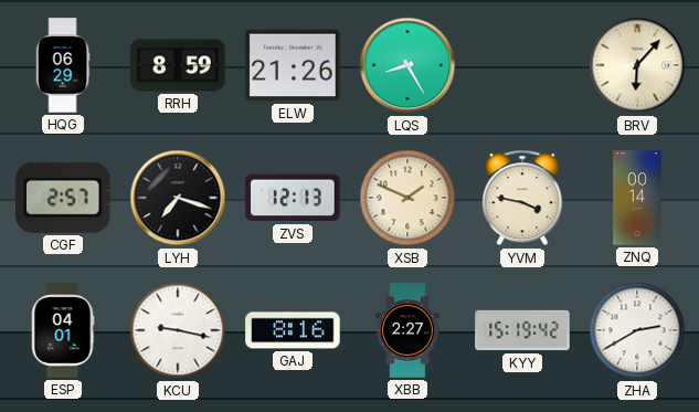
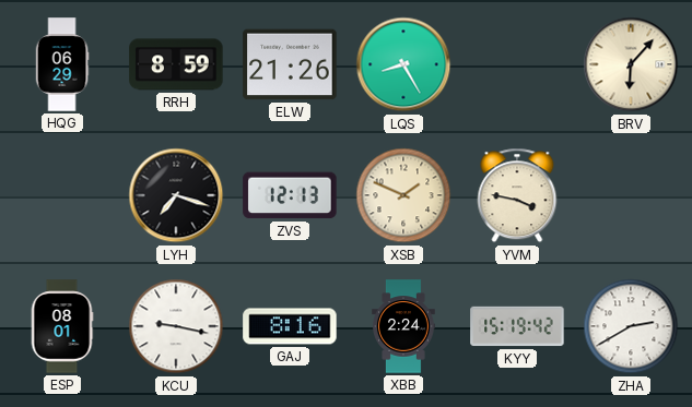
CGF: 2:57 -> none
ZNQ: 00:14 -> none
ESP: 04:01 -> 08:01
XBB: 2:27 -> 2:24
